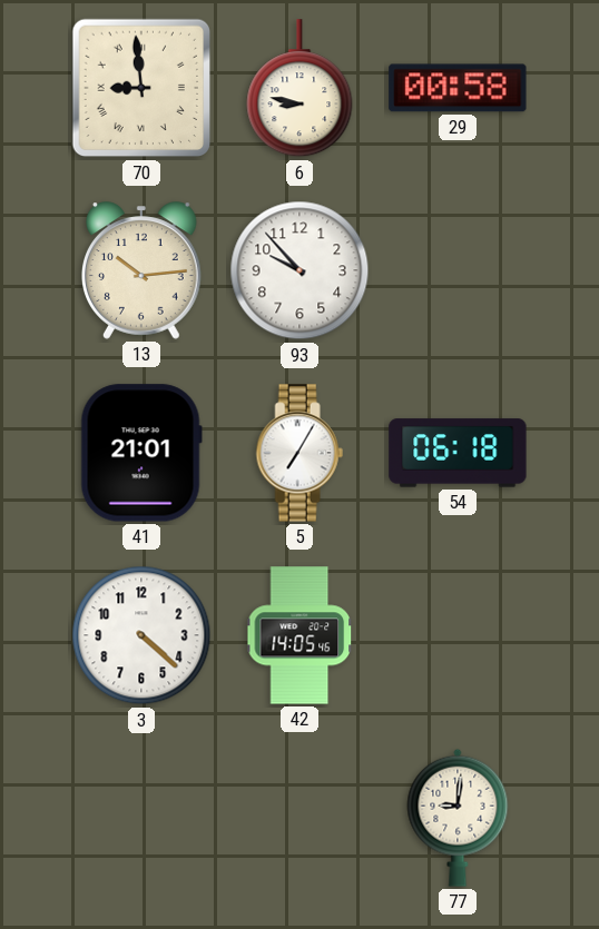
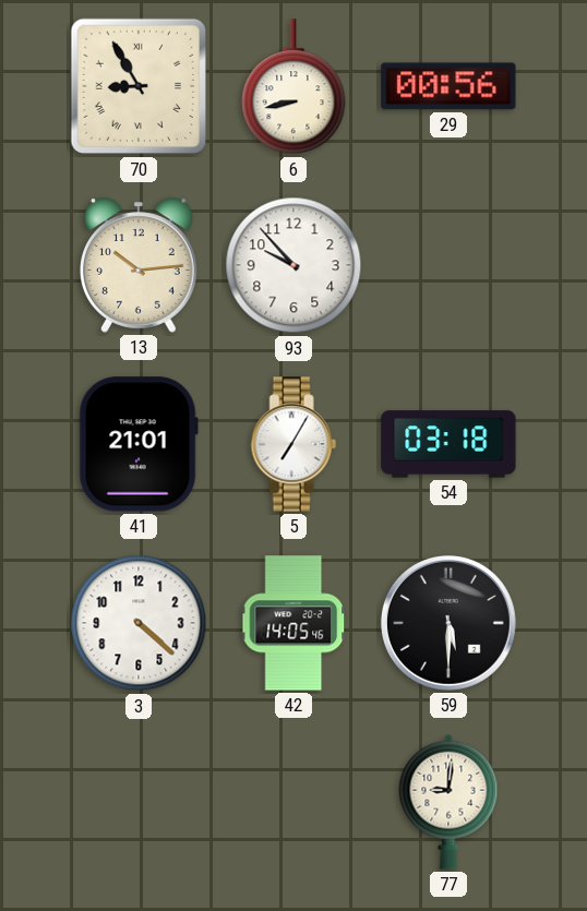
70: 8:59 -> 8:55
6: 8:47 -> 8:43
29: 00:58 -> 00:56
54: 06:18 -> 03:18
59: none -> 5:30
